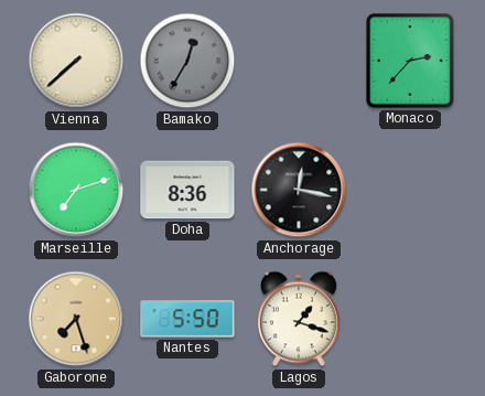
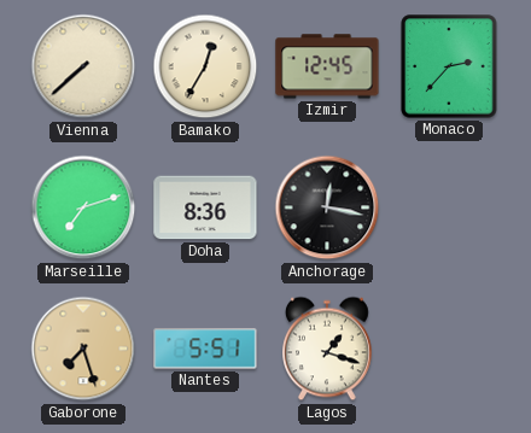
Bamako dial: grey -> cream
Izmir: none -> 12:45
Nantes: 5:50 -> 5:51
